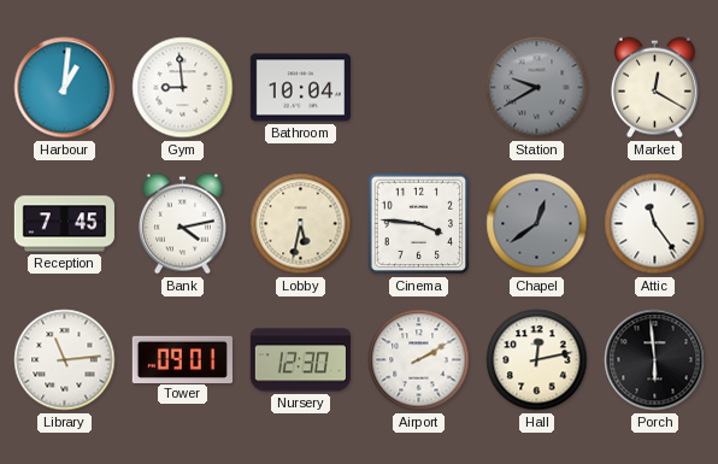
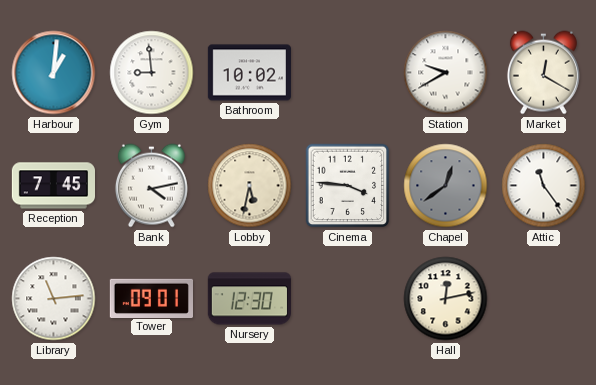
Bathroom: 10:04 -> 10:02
Station dial: grey -> white
Airport: 2:10 -> none
Porch: 5:59 -> none
